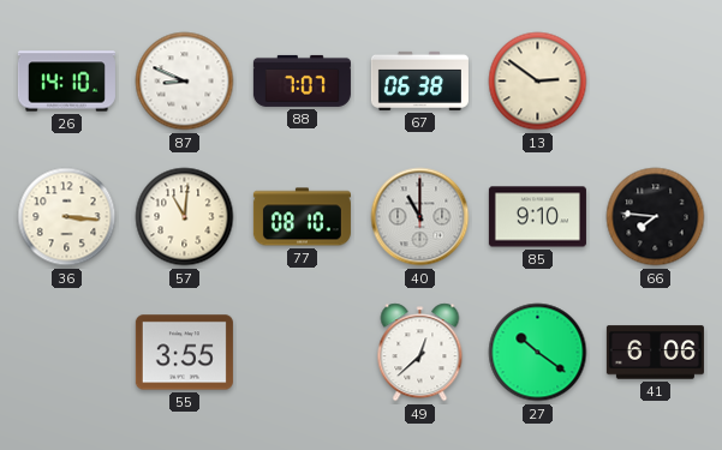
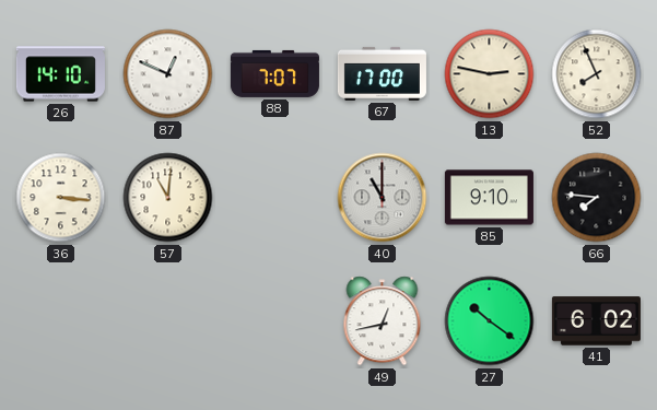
87: 8:49 -> 12:49
67: 06:38 -> 17:00
13: 2:51 -> 2:47
52: none -> 7:56
77: 08:10 -> none
55: 3:55 -> none
49: 12:38 -> 12:43
41: 6:06 -> 6:02
